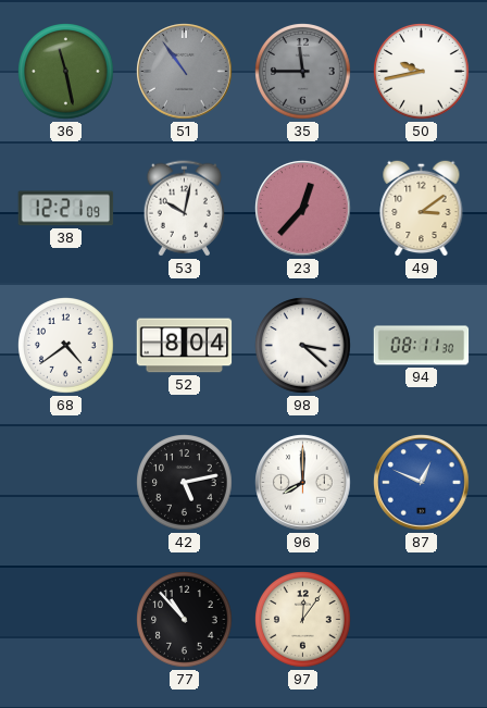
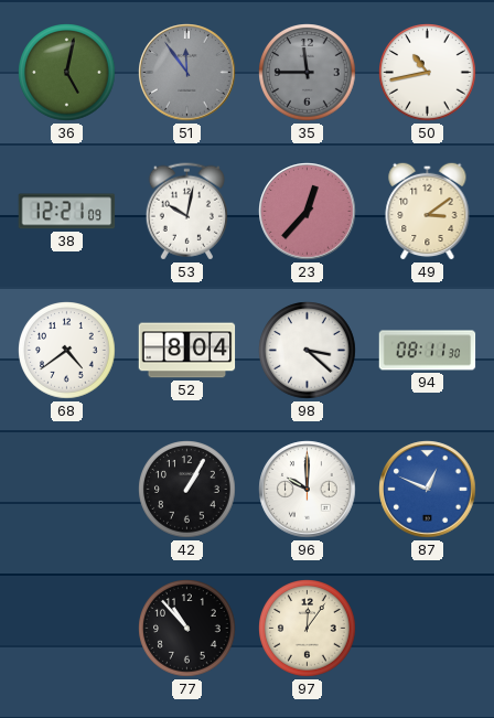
36: 11:28 -> 5:02
51: 10:54 -> 11:54
50: 9:43 -> 10:43
42: 5:13 -> 1:05
96: 8:00 -> 10:00
